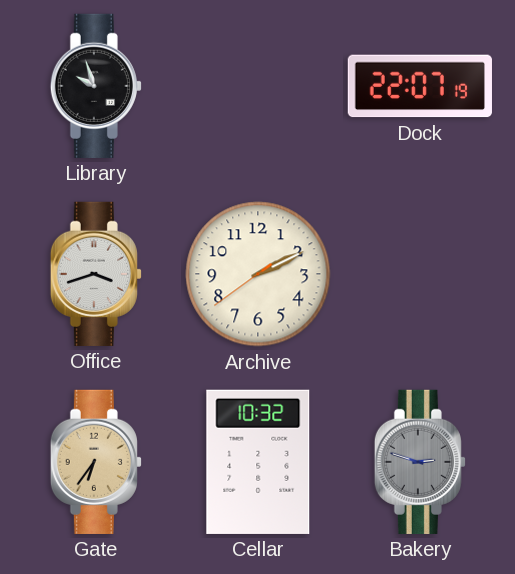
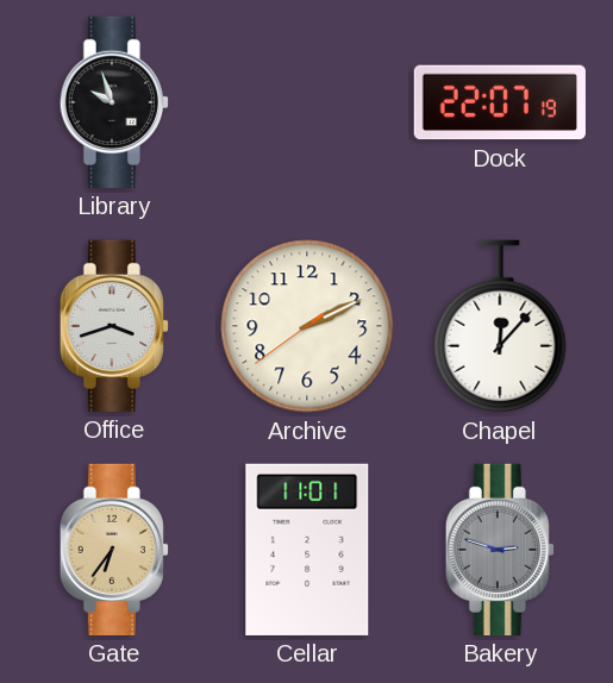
Chapel: none -> 12:07
Cellar: 10:32 -> 11:01
